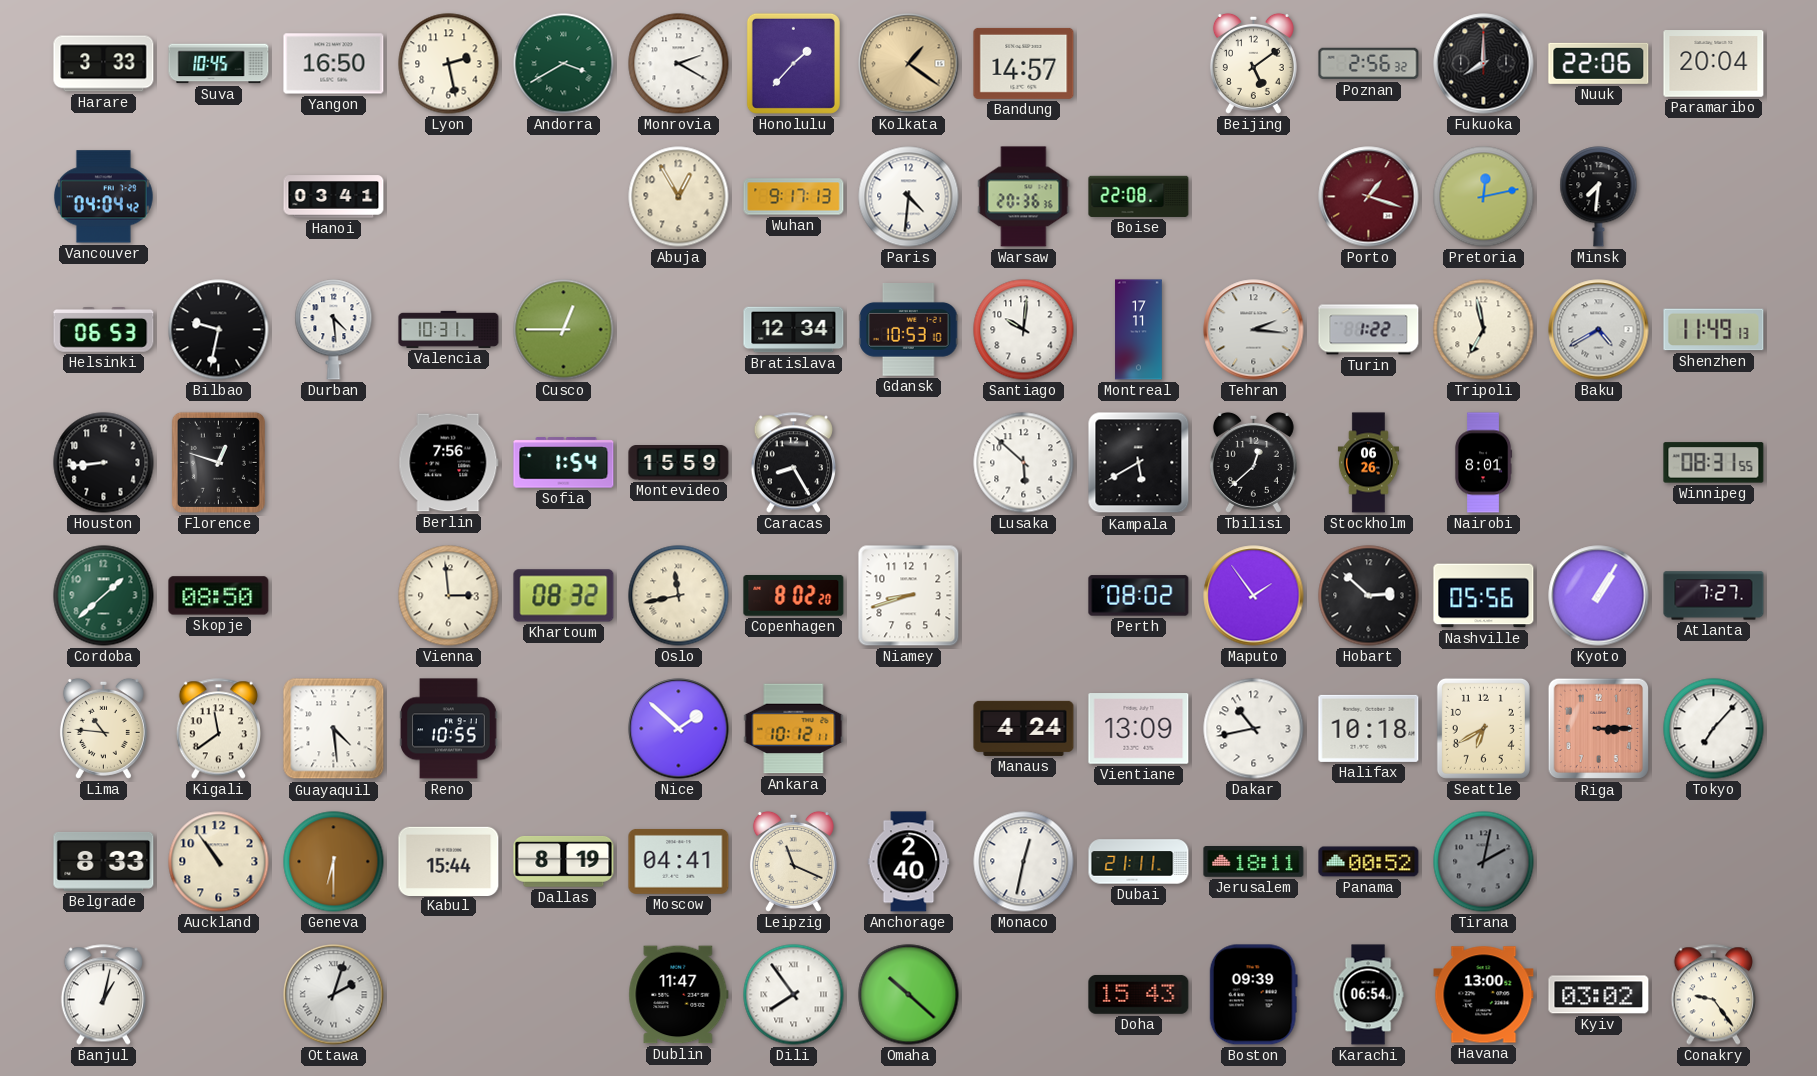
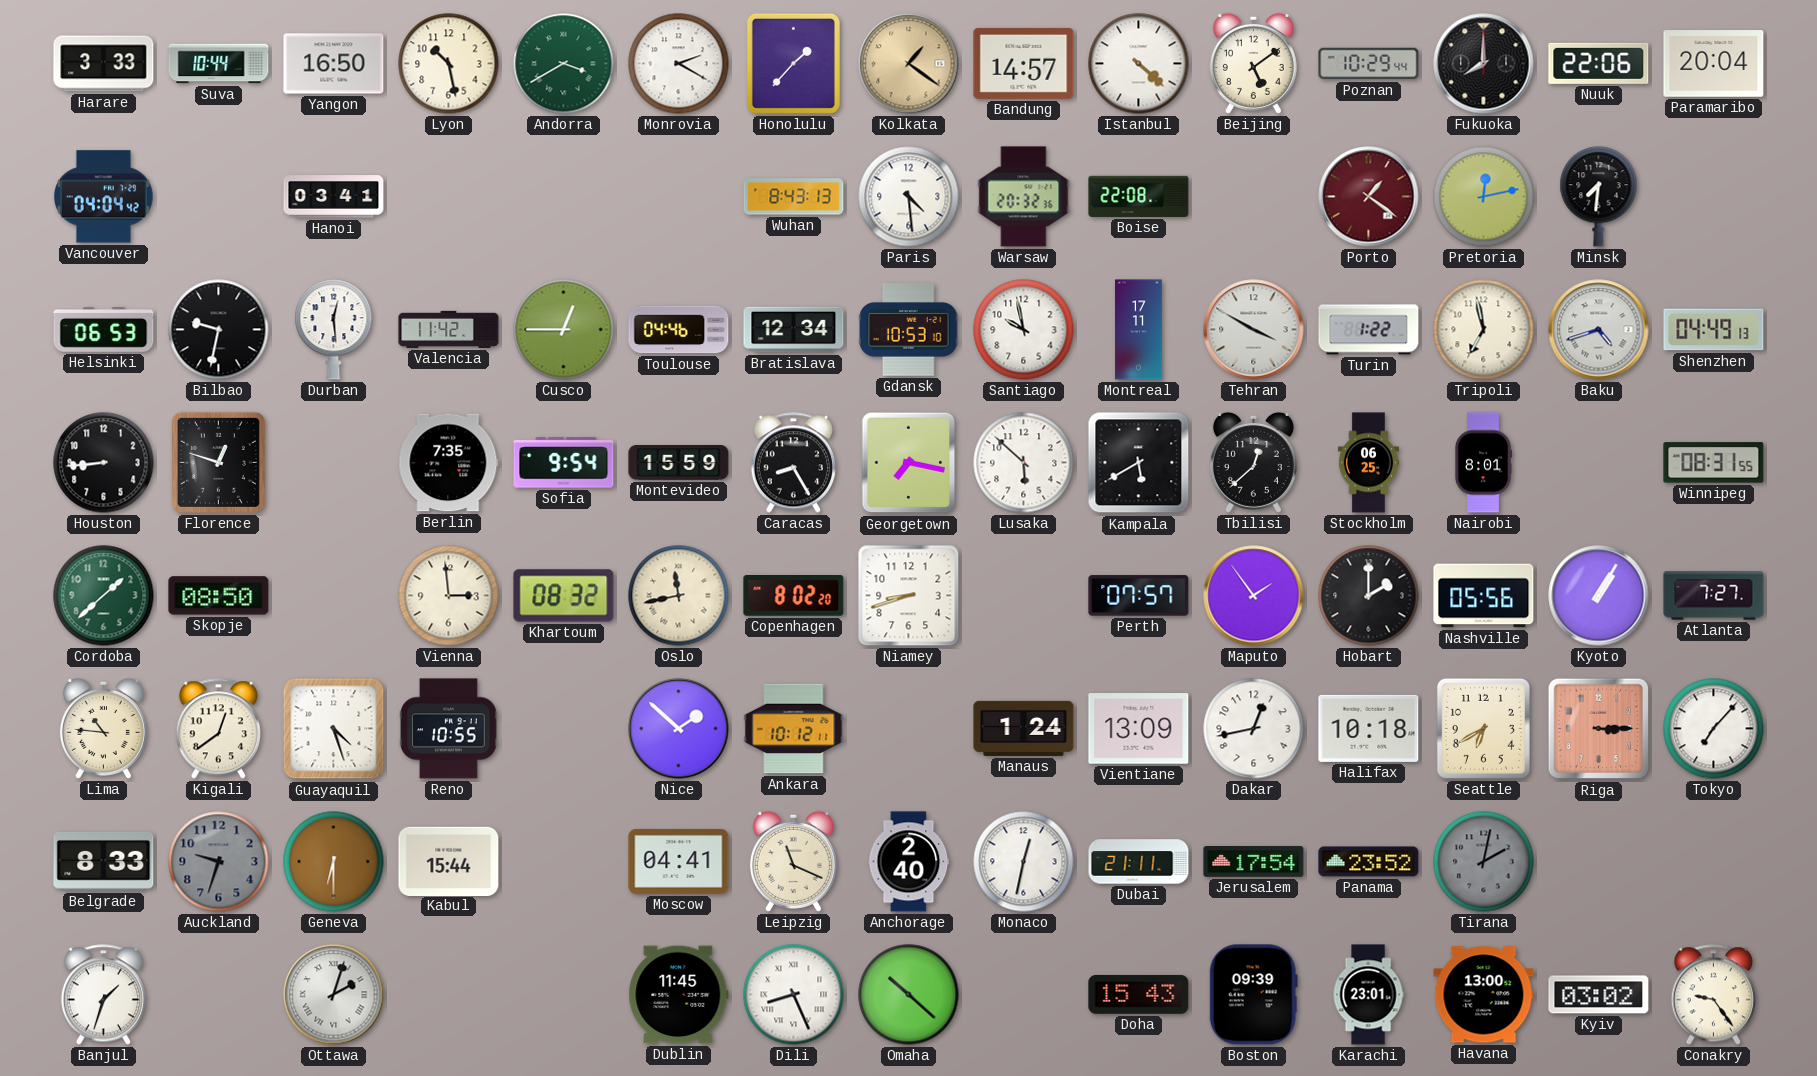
Suva: 10:45 -> 10:44
Lyon: 2:28 -> 10:28
Istanbul: none -> 4:22
Poznan: 2:56 -> 10:29
Abuja: 12:55 -> none
Wuhan: 9:17 -> 8:43
Paris: 4:31 -> 4:29
Warsaw: 20:36 -> 20:32
Porto: 1:18 -> 1:21
Durban: 4:29 -> 12:29
Valencia: 10:31 -> 11:42
Toulouse: none -> 04:46
Santiago: 10:01 -> 9:58
Tehran: 2:16 -> 3:50
Baku: 4:40 -> 4:42
Shenzhen: 11:49 -> 04:49
Berlin: 7:56 -> 7:35
Sofia: 1:54 -> 9:54
Georgetown: none -> 7:17
Stockholm: 06:26 -> 06:25
Perth: 08:02 -> 07:57
Hobart: 2:52 -> 2:00
Kigali: 11:39 -> 12:39
Guayaquil: 4:29 -> 4:27
Manaus: 4:24 -> 1:24
Dakar: 10:43 -> 12:43
Auckland: 10:54 -> 9:33
Auckland dial: cream -> grey
Dallas: 8:19 -> none
Jerusalem: 18:11 -> 17:54
Panama: 00:52 -> 23:52
Banjul: 1:02 -> 1:33
Dublin: 11:47 -> 11:45
Dili: 7:54 -> 8:26
Karachi: 06:54 -> 23:01
